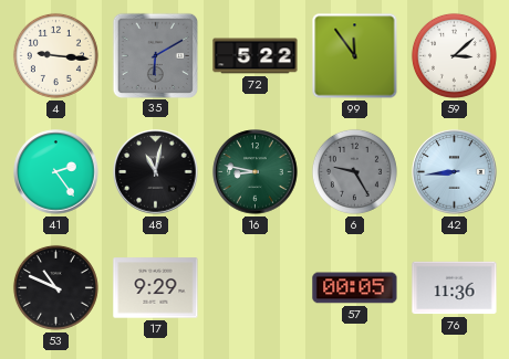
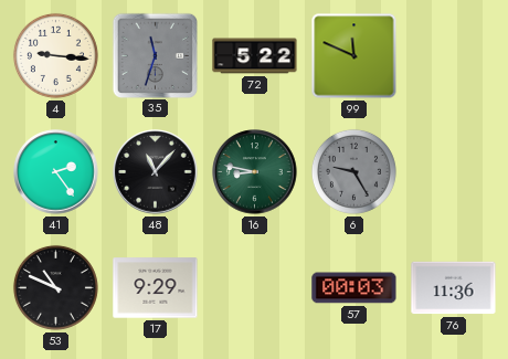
35: 6:10 -> 11:33
99: 11:54 -> 11:49
59: 3:08 -> none
48: 11:02 -> 11:07
42: 8:44 -> none
57: 00:05 -> 00:03
